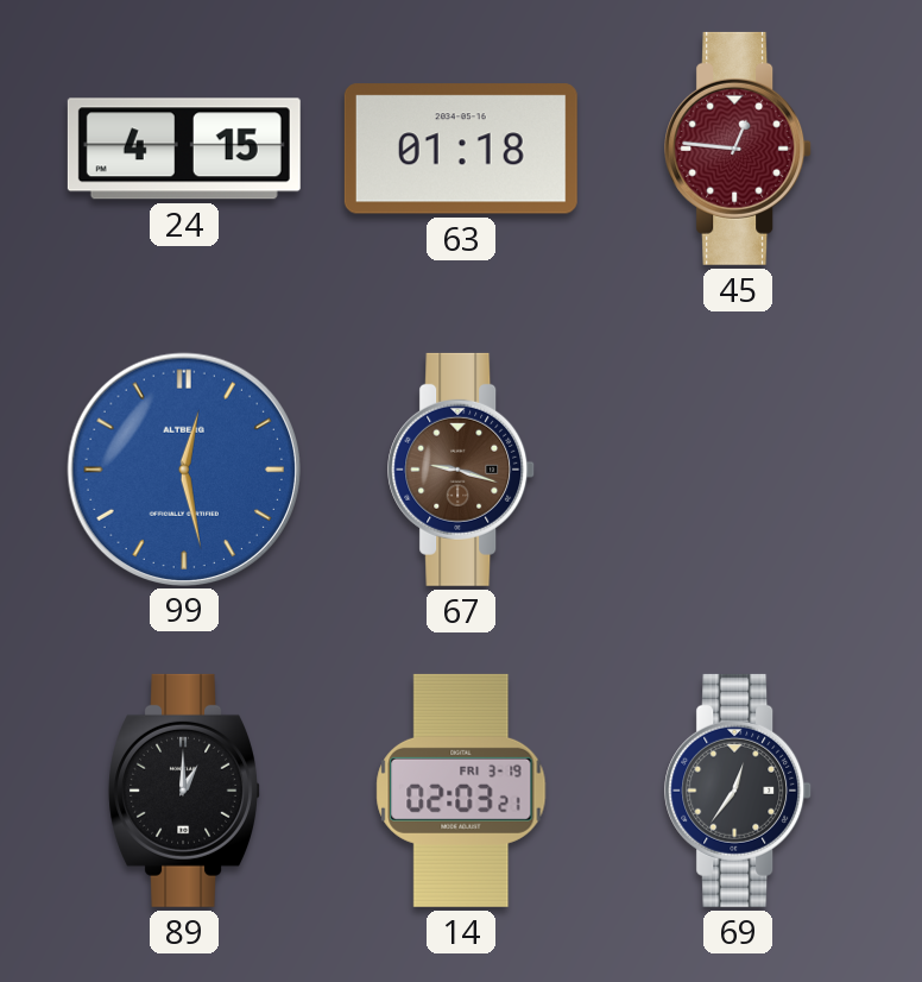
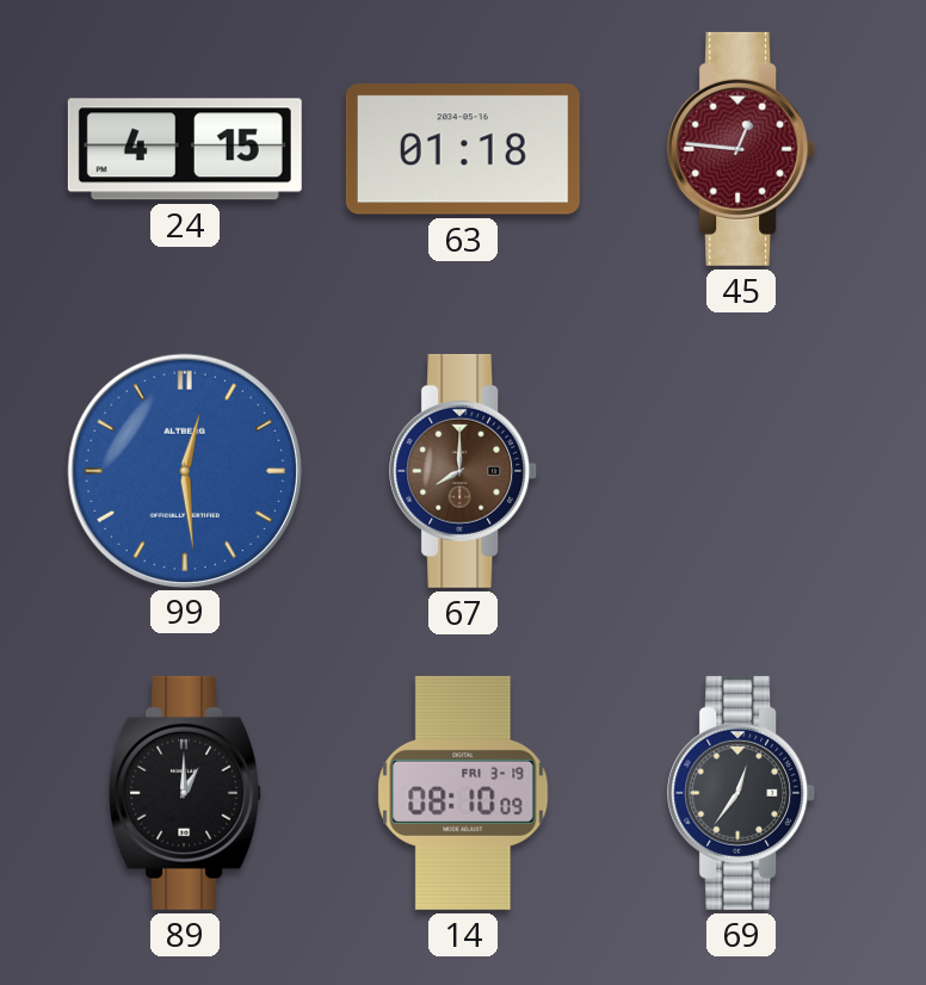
99: 12:28 -> 12:29
67: 9:18 -> 8:00
14: 02:03 -> 08:10
